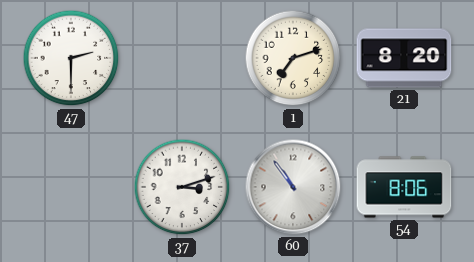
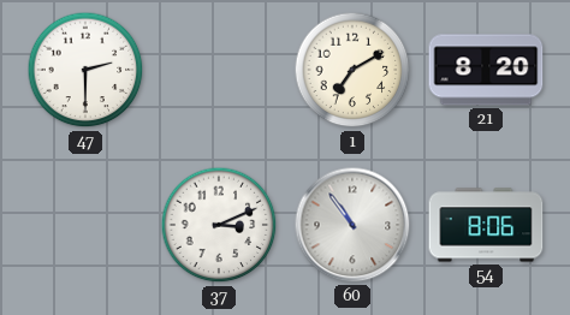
1: 7:12 -> 7:10
37: 3:12 -> 3:11
